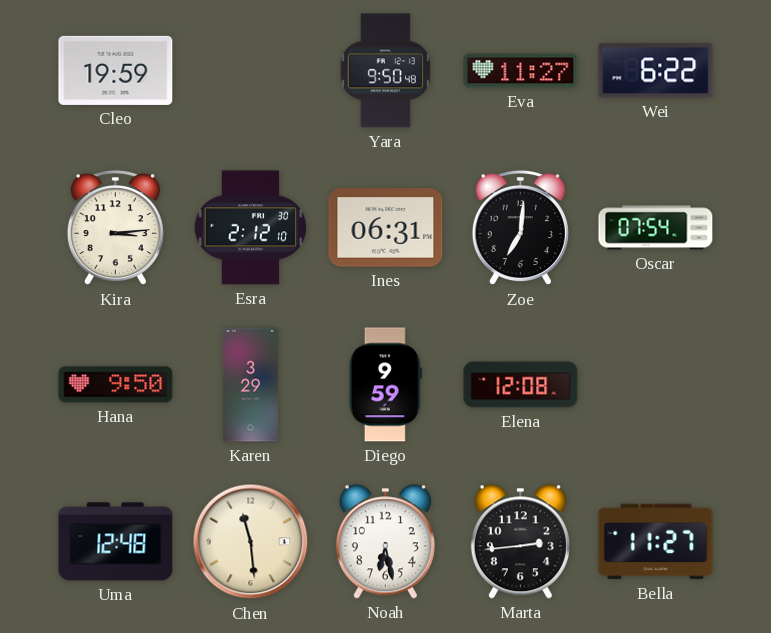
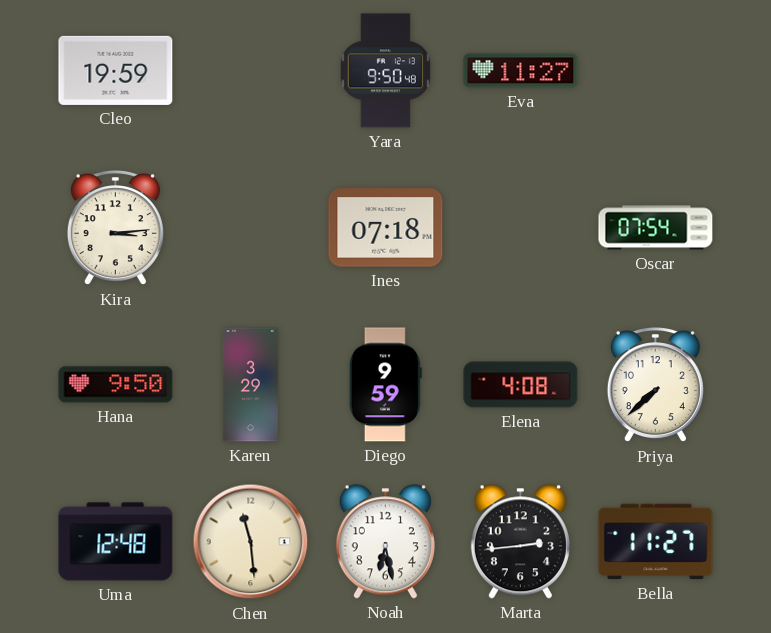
Wei: 6:22 -> none
Esra: 2:12 -> none
Ines: 06:31 -> 07:18
Zoe: 7:01 -> none
Elena: 12:08 -> 4:08
Priya: none -> 7:38
